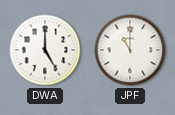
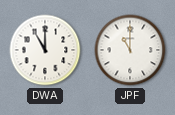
DWA: 5:00 -> 11:00
